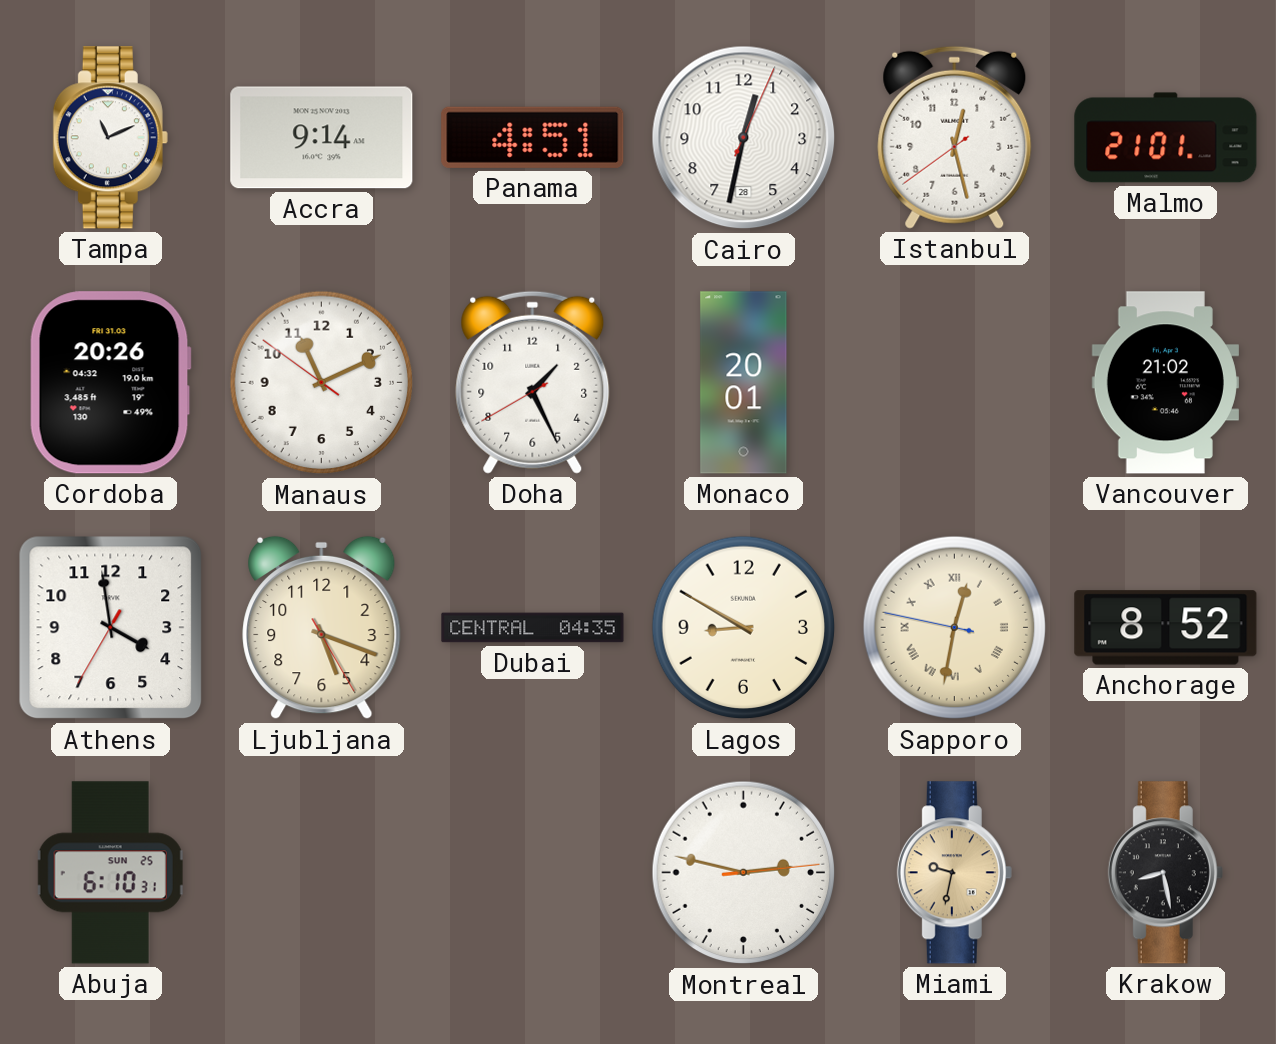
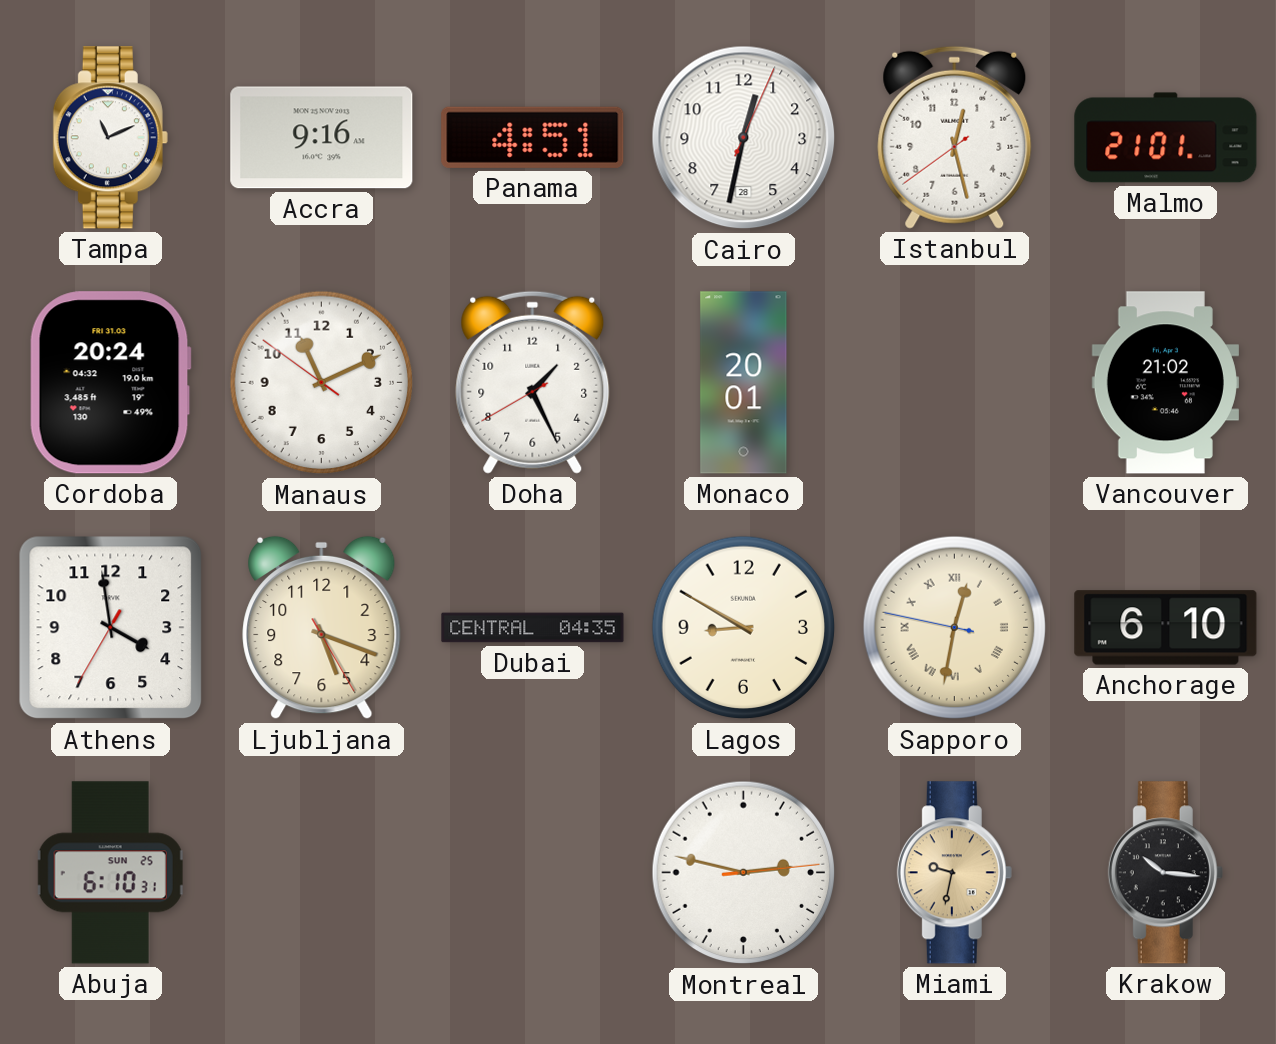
Accra: 9:14 -> 9:16
Cordoba: 20:26 -> 20:24
Anchorage: 8:52 -> 6:10
Krakow: 8:28 -> 10:16
